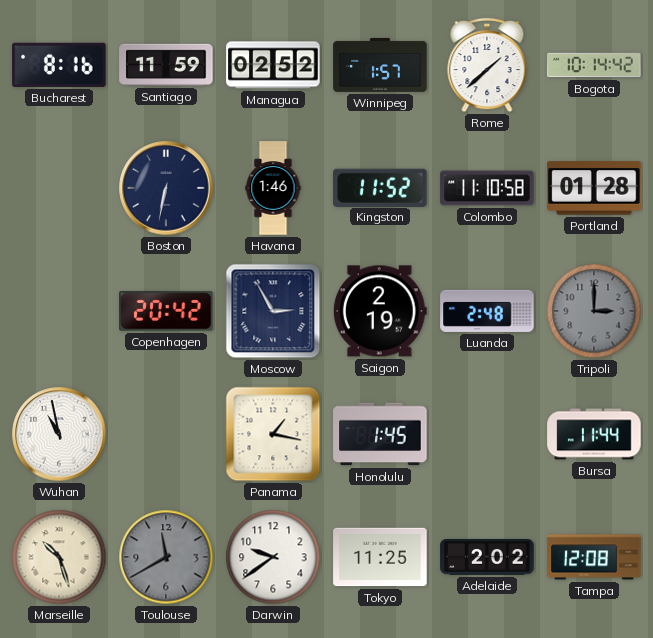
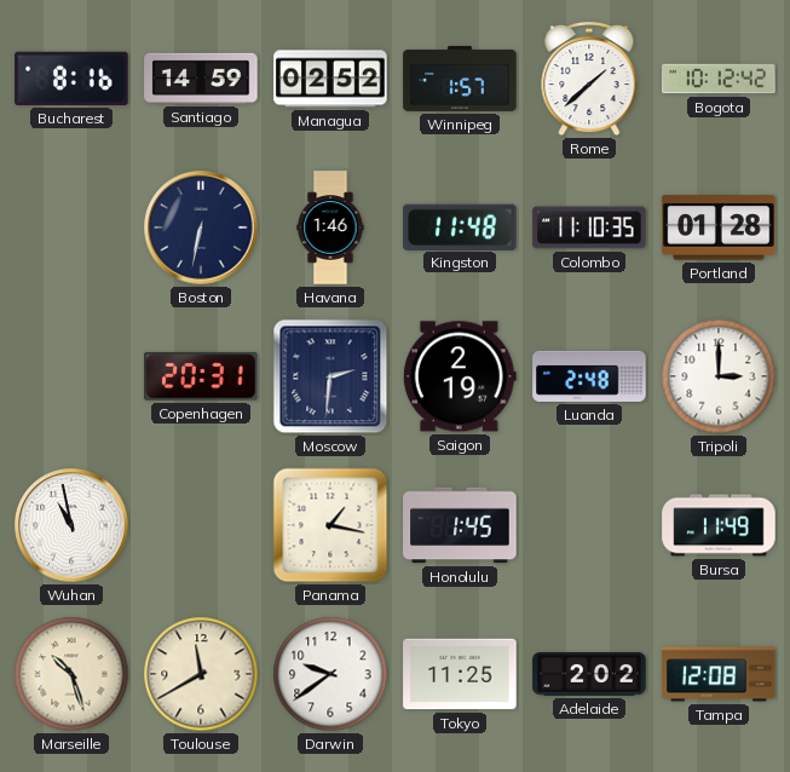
Santiago: 11:59 -> 14:59
Bogota: 10:14 -> 10:12
Kingston: 11:52 -> 11:48
Colombo: 11:10:58 -> 11:10:35
Copenhagen: 20:42 -> 20:31
Moscow: 2:55 -> 2:31
Tripoli dial: grey -> white
Bursa: 11:44 -> 11:49
Toulouse dial: grey -> cream
